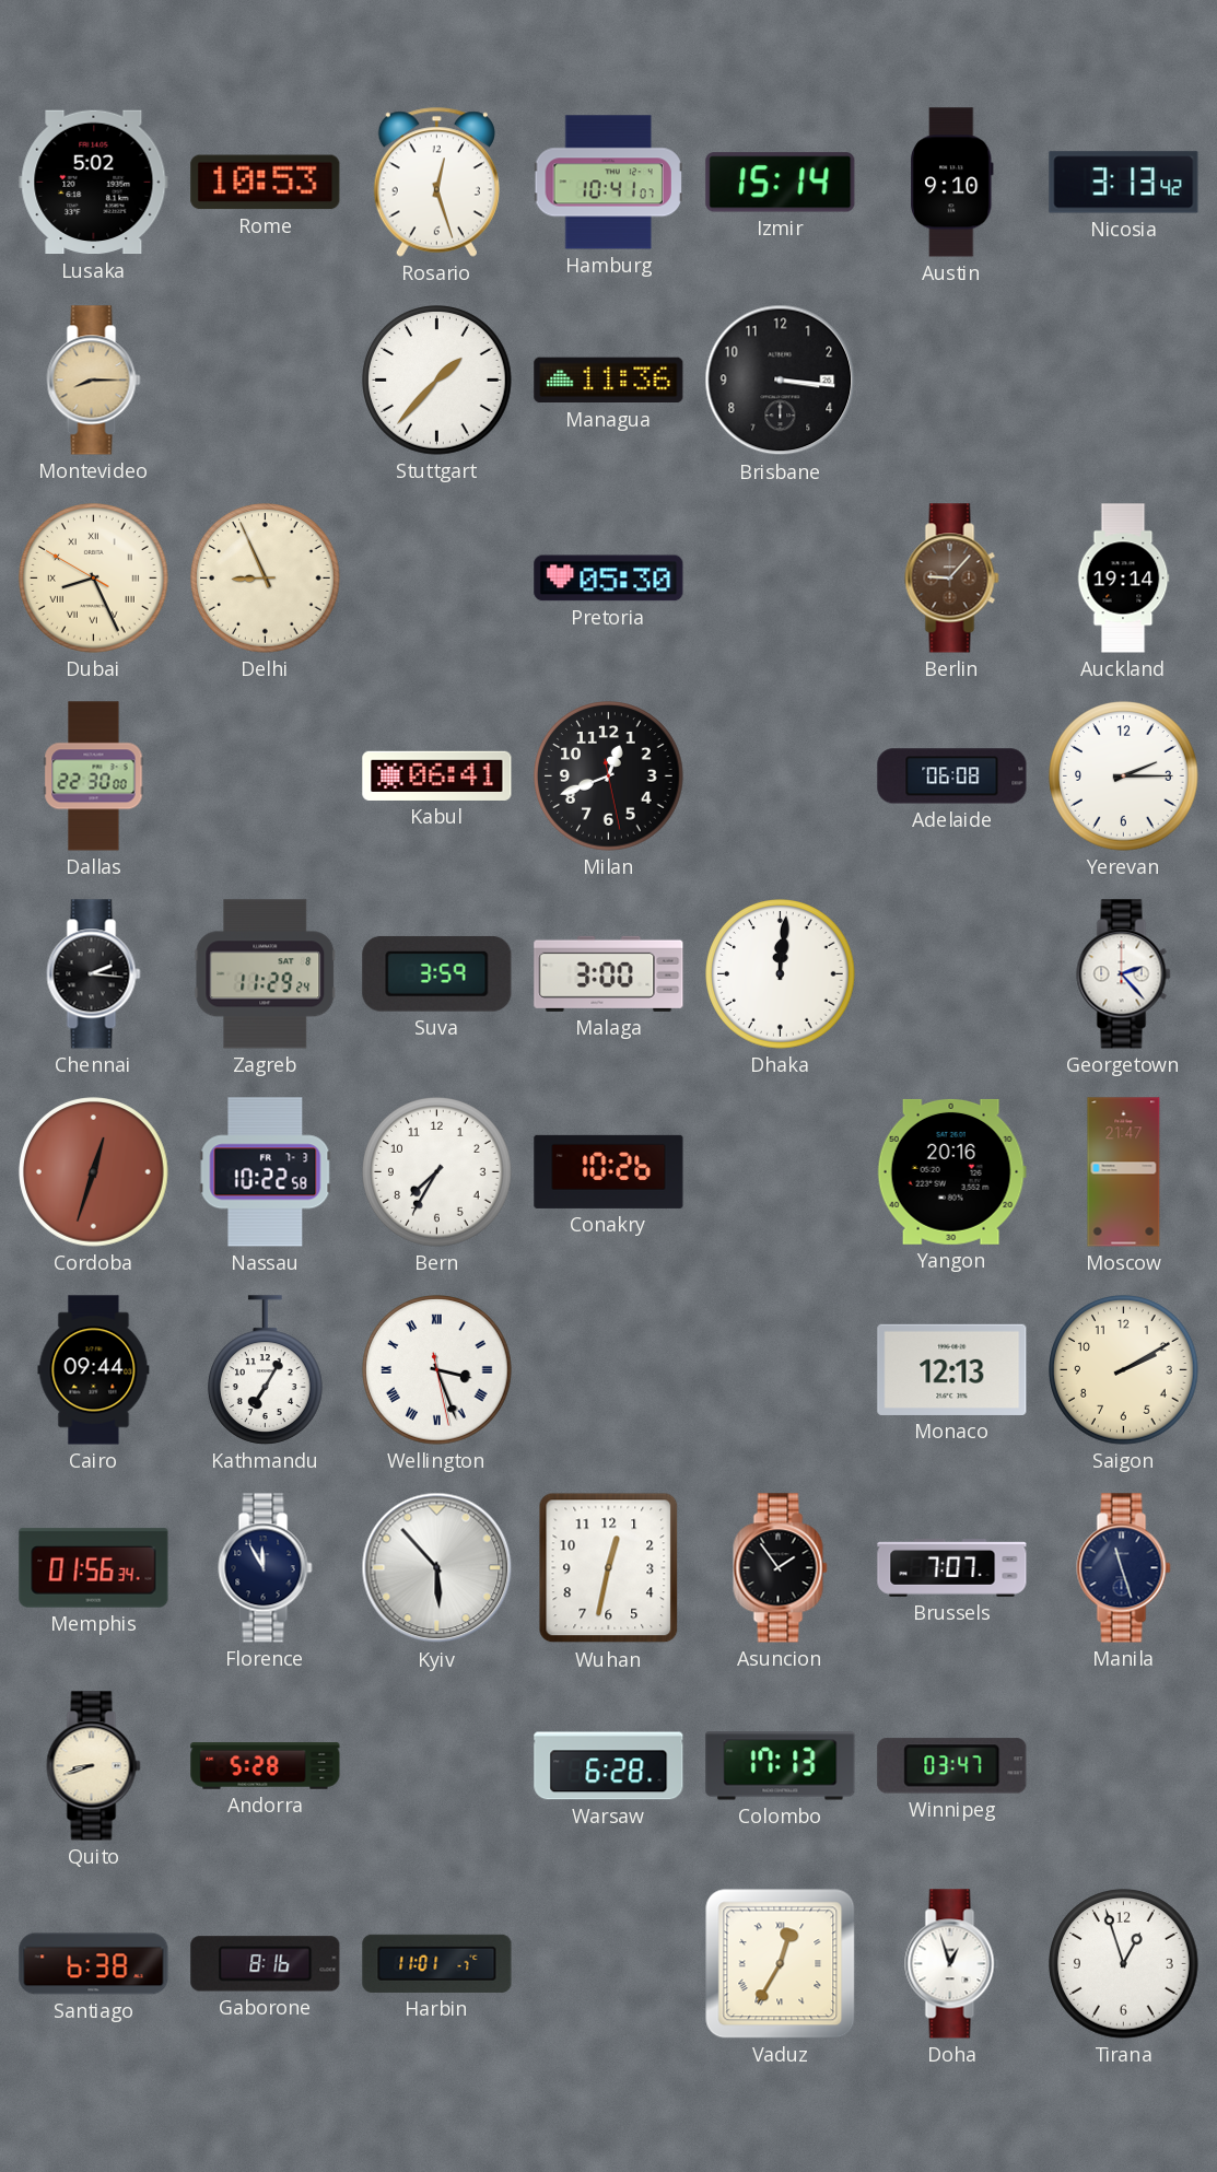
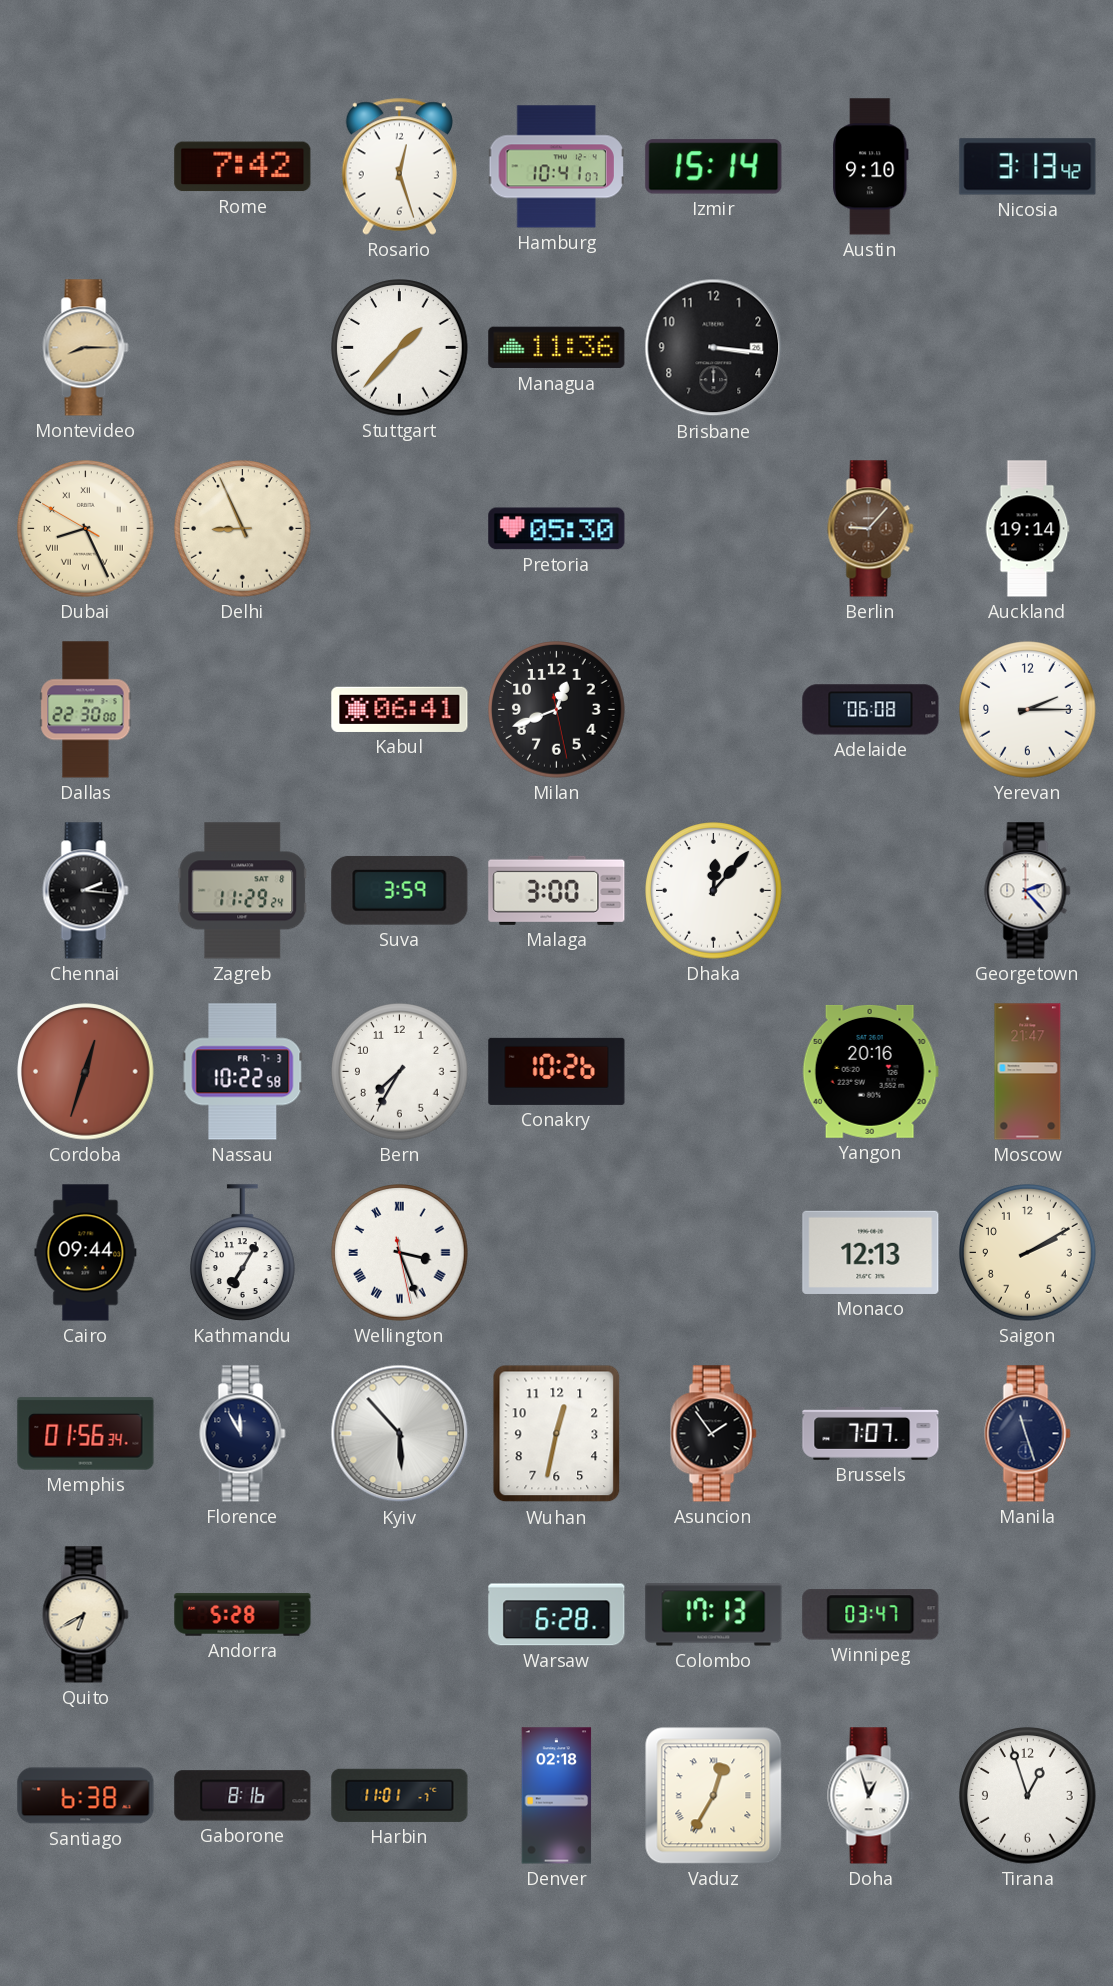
Lusaka: 5:02 -> none
Rome: 10:53 -> 7:42
Dhaka: 12:01 -> 12:07
Quito: 8:42 -> 6:40
Denver: none -> 02:18
